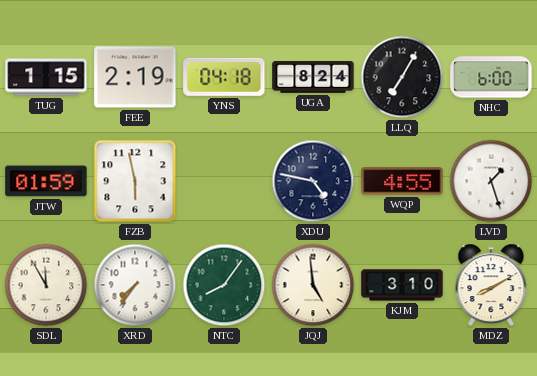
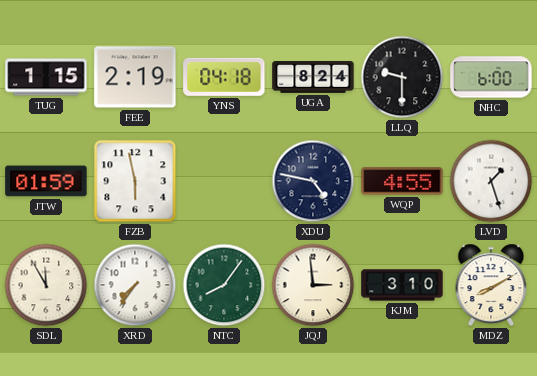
LLQ: 7:05 -> 9:30
JQJ: 4:59 -> 2:59
